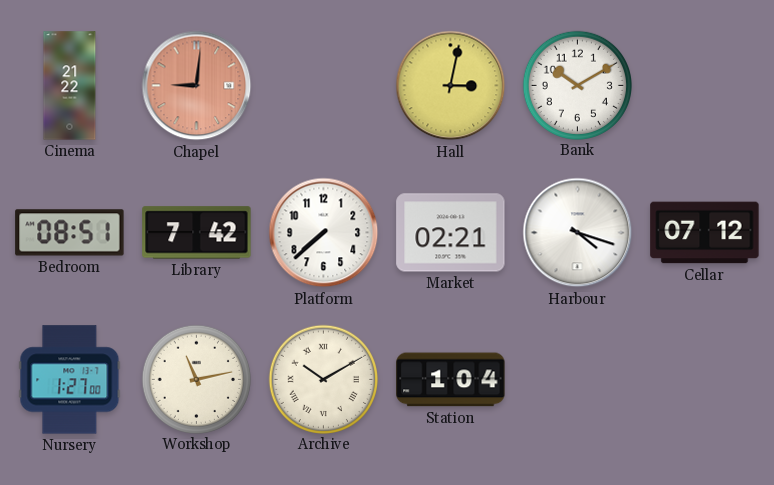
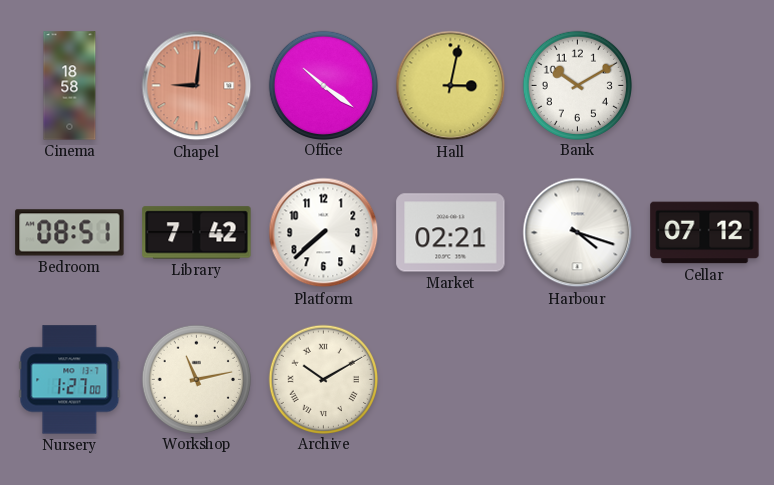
Cinema: 21:22 -> 18:58
Office: none -> 10:21
Station: 1:04 -> none
